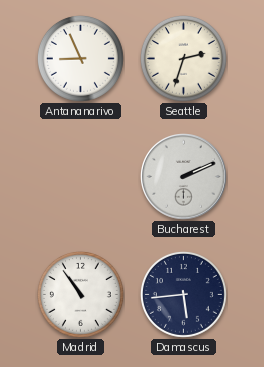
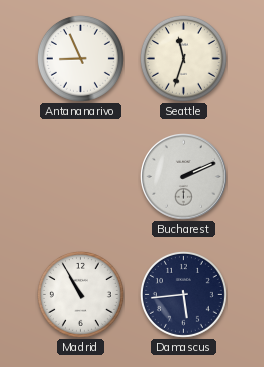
Seattle: 2:33 -> 11:33
Madrid: 10:54 -> 10:55
